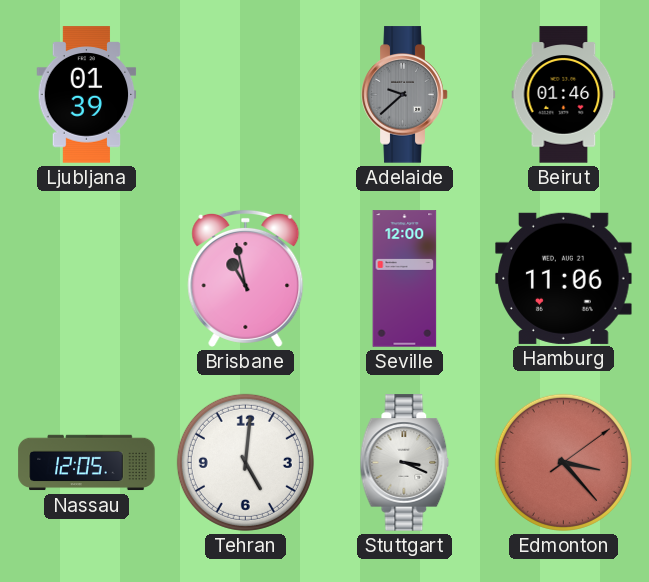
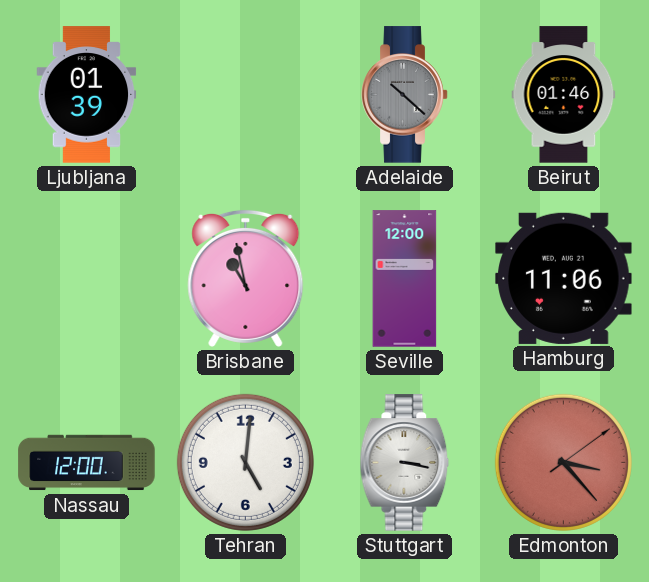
Adelaide: 9:38 -> 10:22
Nassau: 12:05 -> 12:00
Stuttgart: 3:19 -> 3:17
